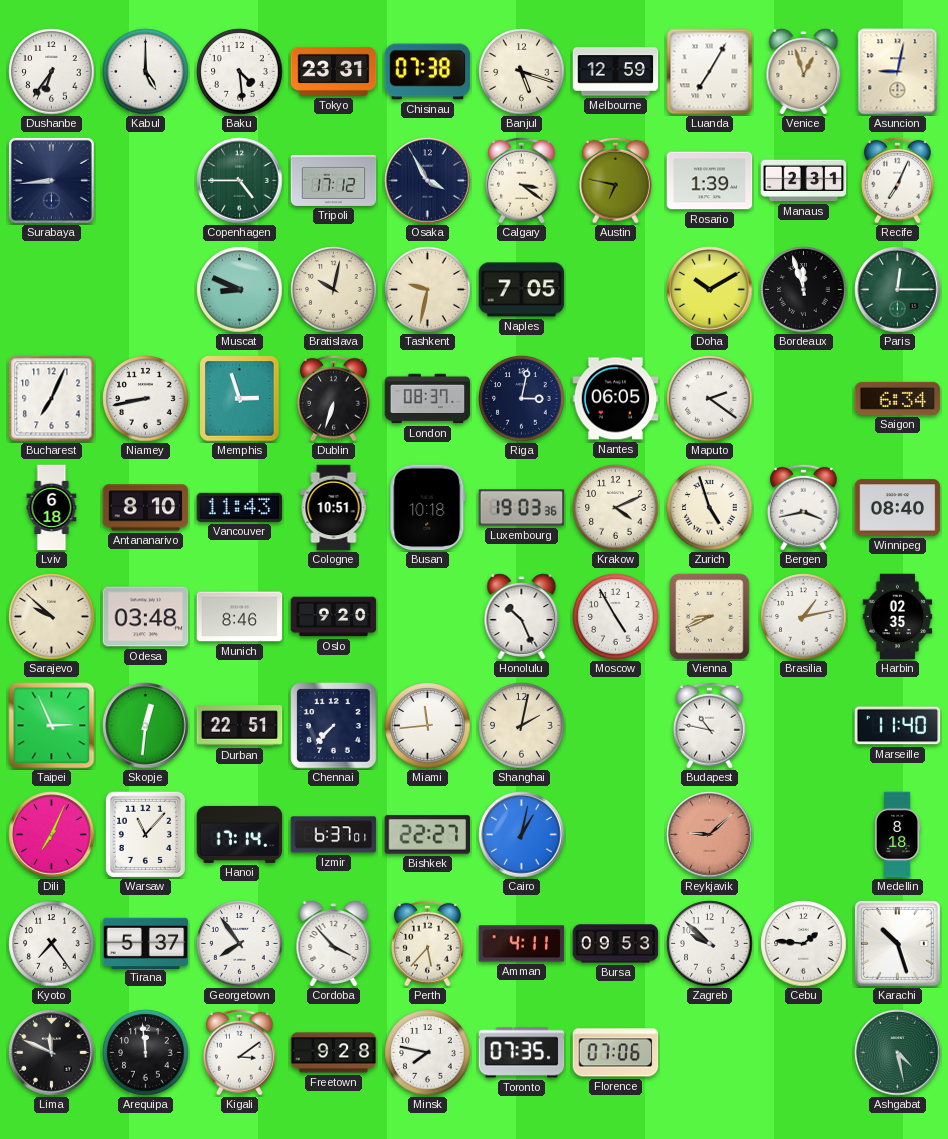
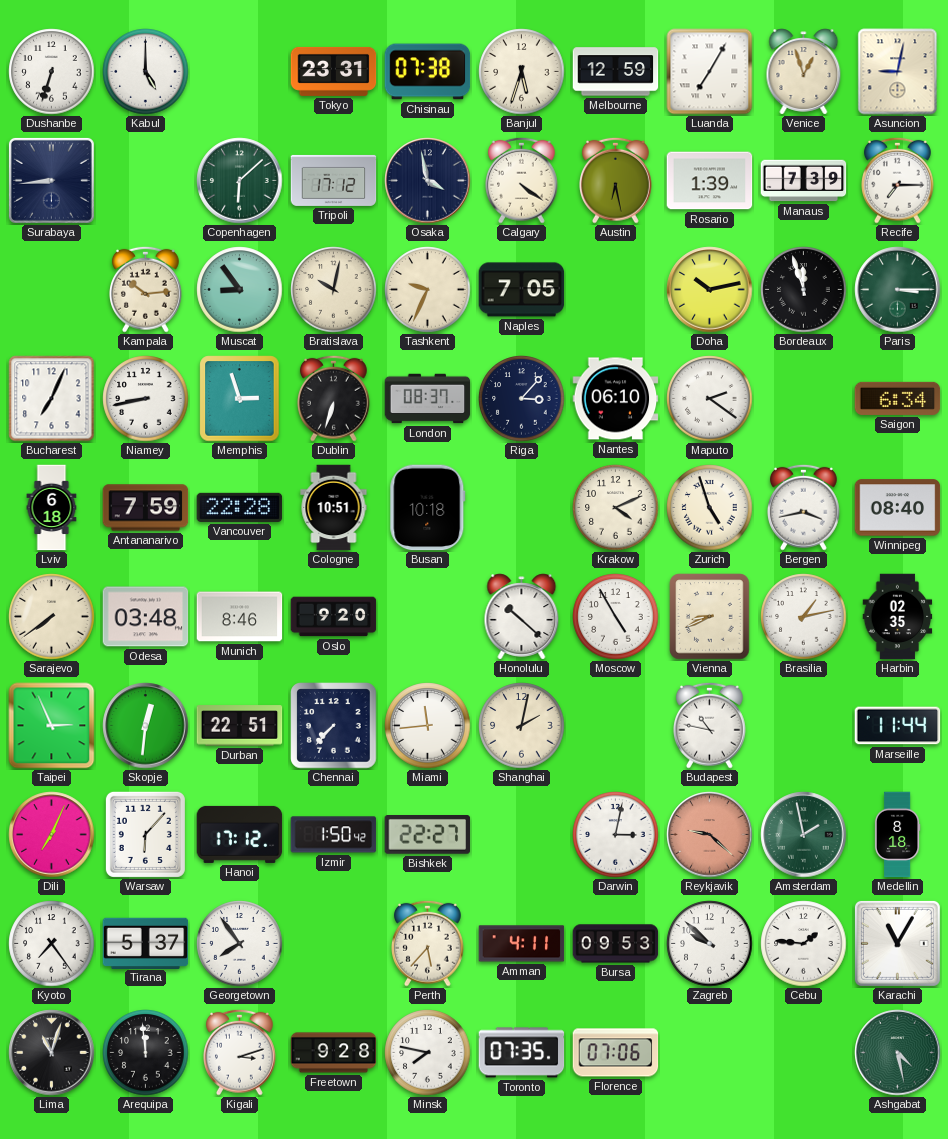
Dushanbe: 6:36 -> 6:33
Baku: 4:29 -> none
Banjul: 5:18 -> 5:33
Copenhagen: 4:45 -> 6:08
Osaka: 3:55 -> 3:58
Calgary: 3:21 -> 4:21
Austin: 6:47 -> 6:28
Manaus: 2:31 -> 7:39
Recife: 7:04 -> 7:15
Kampala: none -> 10:14
Muscat: 8:49 -> 8:54
Tashkent: 9:32 -> 9:34
Doha: 10:10 -> 10:13
Paris: 12:15 -> 3:15
Riga: 3:02 -> 3:07
Nantes: 06:05 -> 06:10
Antananarivo: 8:10 -> 7:59
Vancouver: 11:43 -> 22:28
Luxembourg: 19:03 -> none
Sarajevo: 9:52 -> 7:39
Honolulu: 10:26 -> 10:22
Marseille: 11:40 -> 11:44
Warsaw: 11:07 -> 6:07
Hanoi: 17:14 -> 17:12
Izmir: 6:37 -> 1:50
Cairo: 1:02 -> none
Darwin: none -> 3:02
Reykjavik: 9:08 -> 9:22
Amsterdam: none -> 1:58
Cordoba: 3:53 -> none
Karachi: 10:27 -> 11:05
Lima: 11:49 -> 11:03
Kigali: 3:09 -> 3:12
